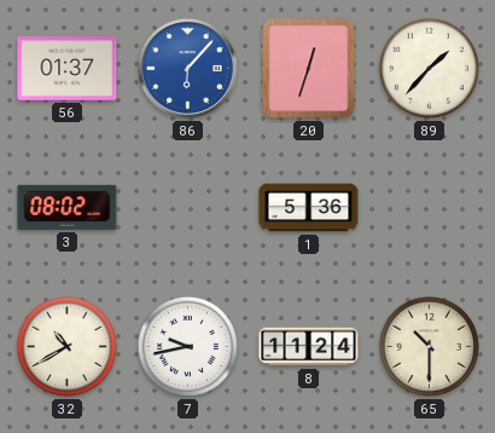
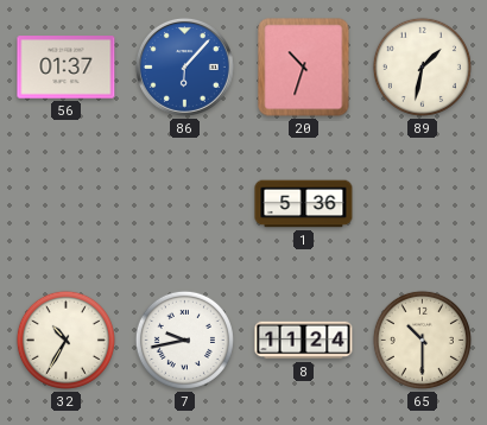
20: 12:33 -> 10:33
89: 1:37 -> 1:32
3: 08:02 -> none
32: 10:40 -> 10:35
